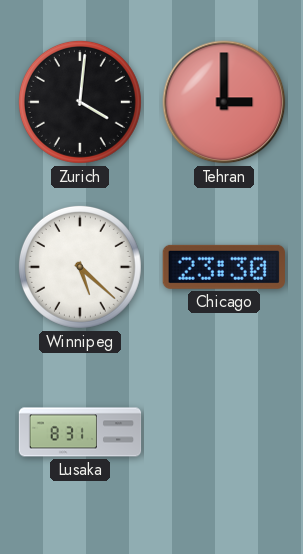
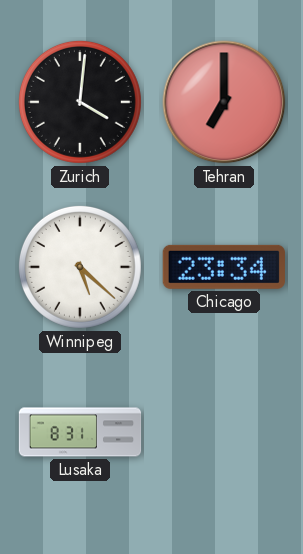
Tehran: 3:00 -> 7:00
Chicago: 23:30 -> 23:34
